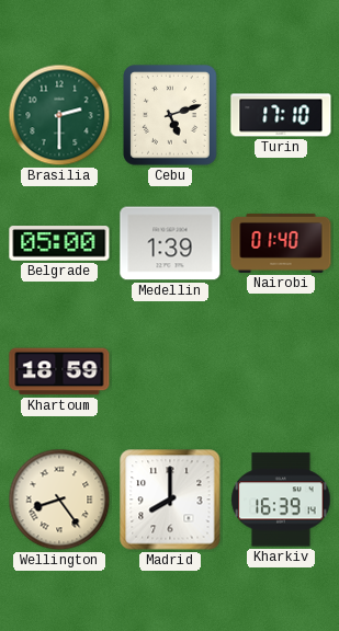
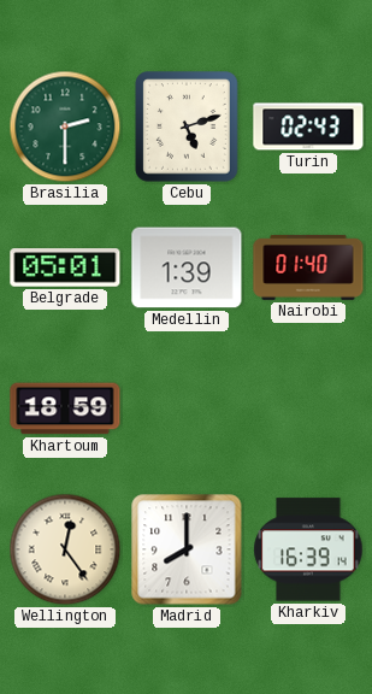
Turin: 17:10 -> 02:43
Belgrade: 05:00 -> 05:01
Wellington: 8:24 -> 12:24
